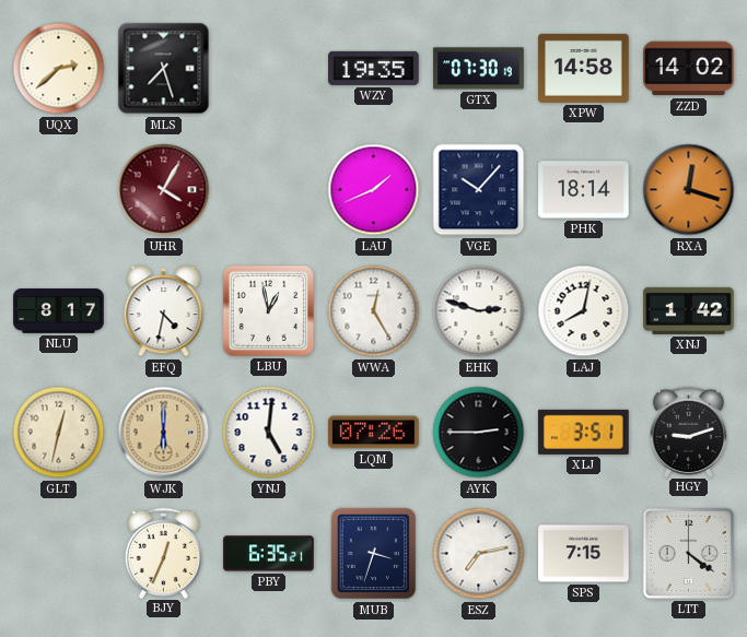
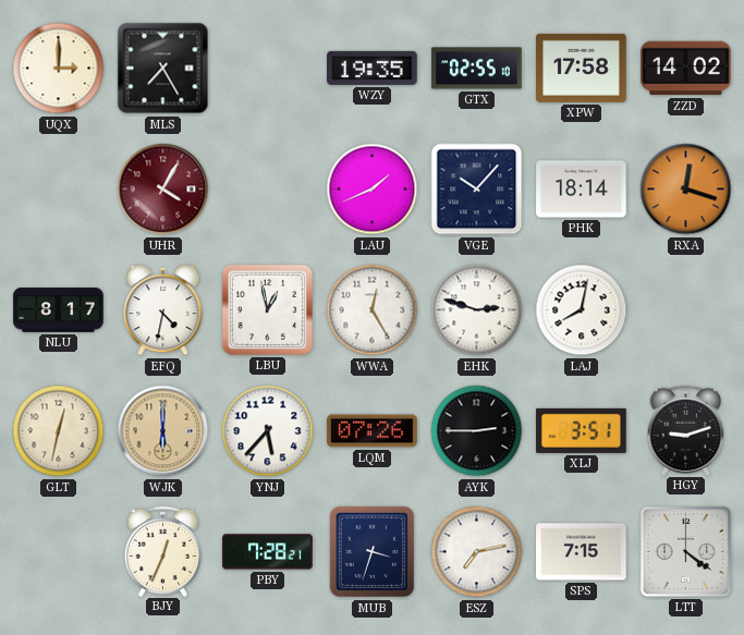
UQX: 2:38 -> 3:00
MLS: 7:27 -> 7:25
GTX: 07:30 -> 02:55
XPW: 14:58 -> 17:58
XNJ: 1:42 -> none
YNJ: 5:01 -> 5:37
PBY: 6:35 -> 7:28
